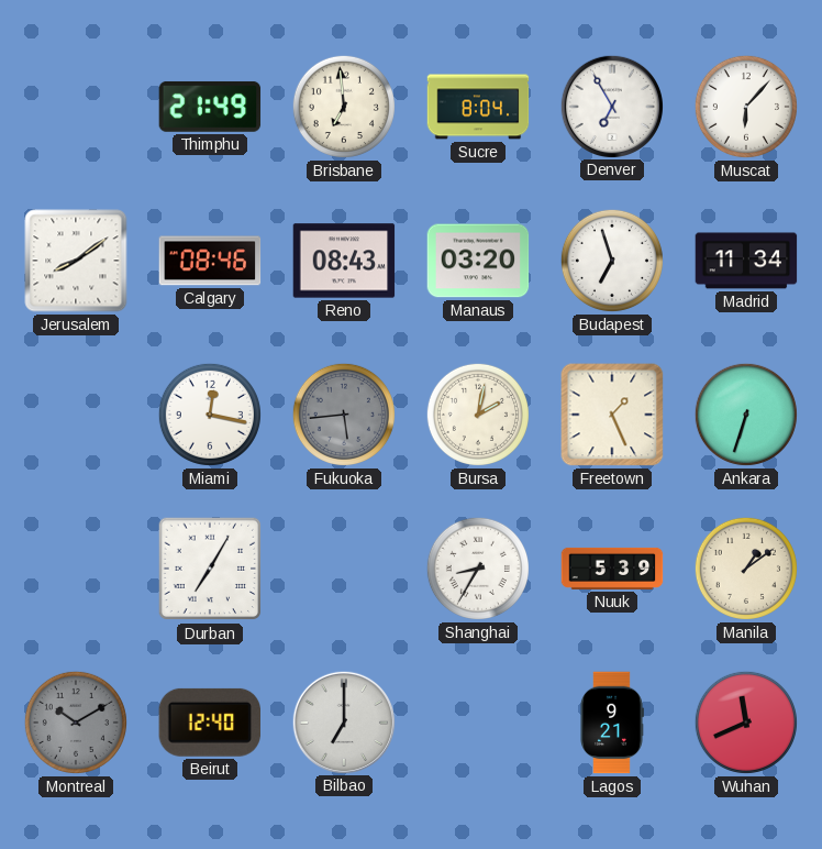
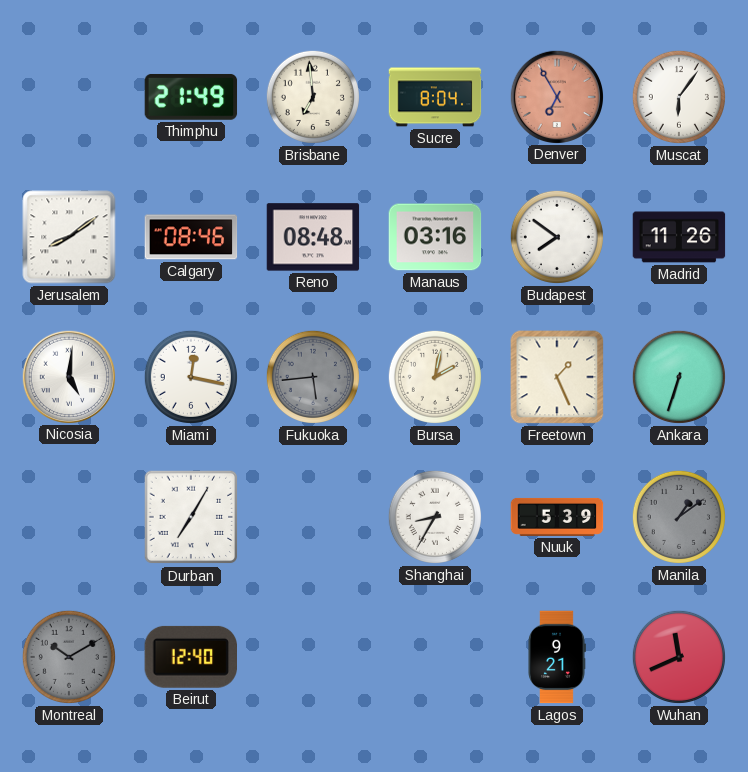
Denver dial: white -> salmon
Muscat: 6:07 -> 6:06
Reno: 08:43 -> 08:48
Manaus: 03:20 -> 03:16
Budapest: 6:57 -> 7:51
Madrid: 11:34 -> 11:26
Nicosia: none -> 5:01
Manila dial: cream -> grey
Bilbao: 7:00 -> none
